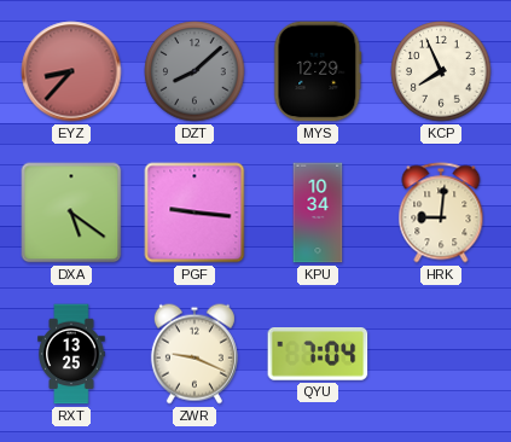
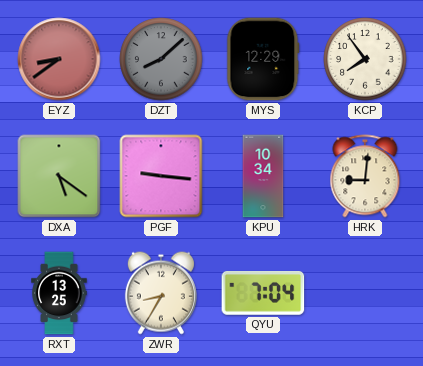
EYZ: 8:37 -> 8:39
KCP: 7:56 -> 7:54
ZWR: 9:19 -> 8:35
